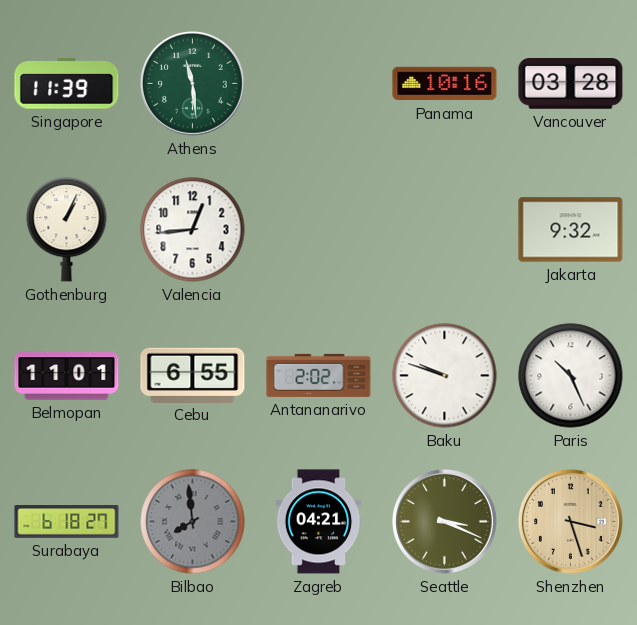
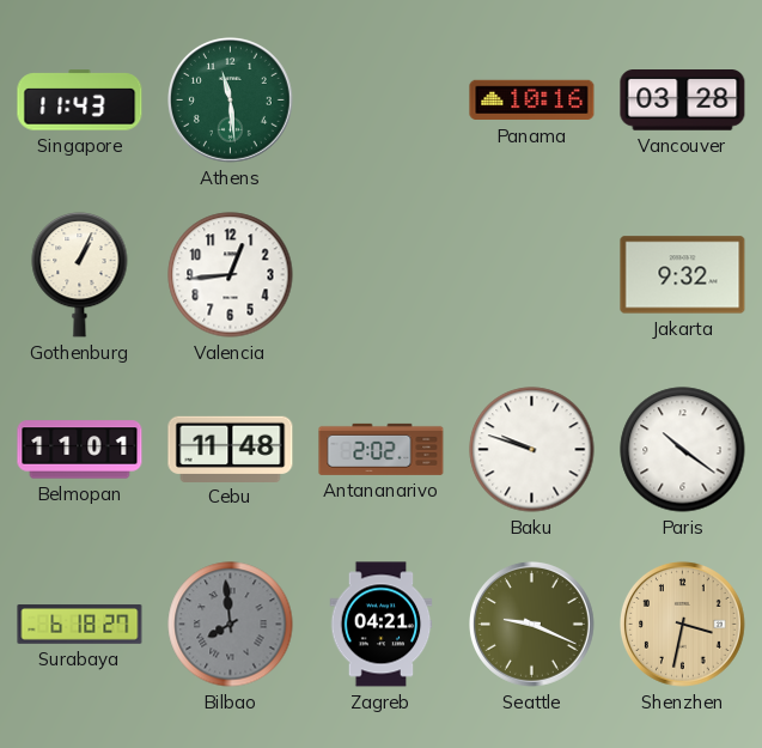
Singapore: 11:39 -> 11:43
Cebu: 6:55 -> 11:48
Paris: 10:26 -> 10:21
Seattle: 3:19 -> 9:19
Shenzhen: 3:27 -> 3:32
